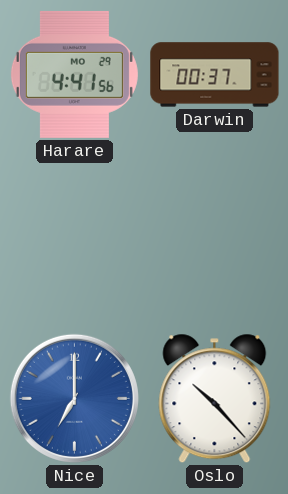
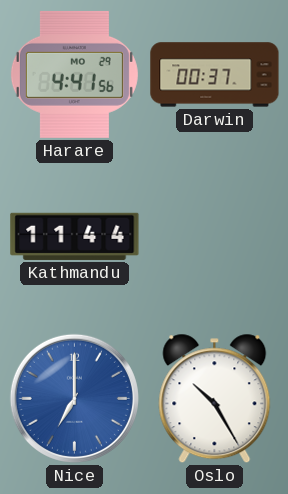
Kathmandu: none -> 11:44
Oslo: 10:23 -> 10:25
